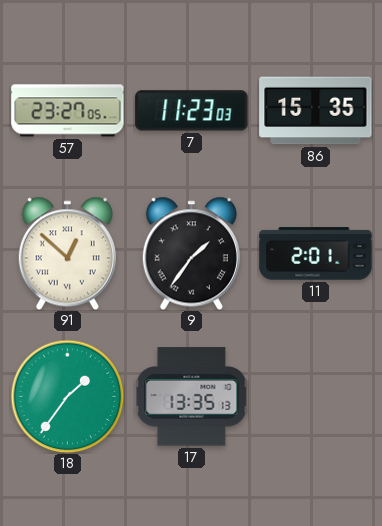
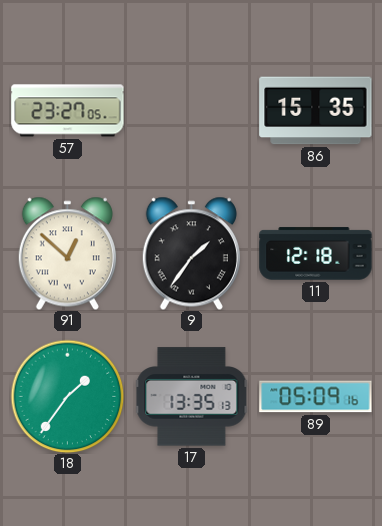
7: 11:23 -> none
11: 2:01 -> 12:18
89: none -> 05:09
